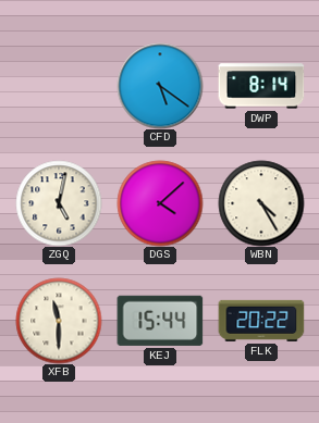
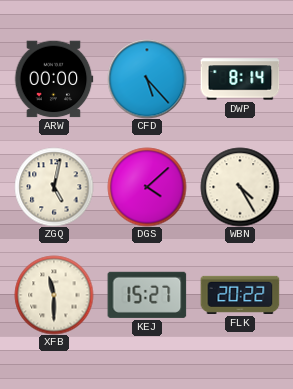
ARW: none -> 00:00
CFD: 5:21 -> 5:23
KEJ: 15:44 -> 15:27
